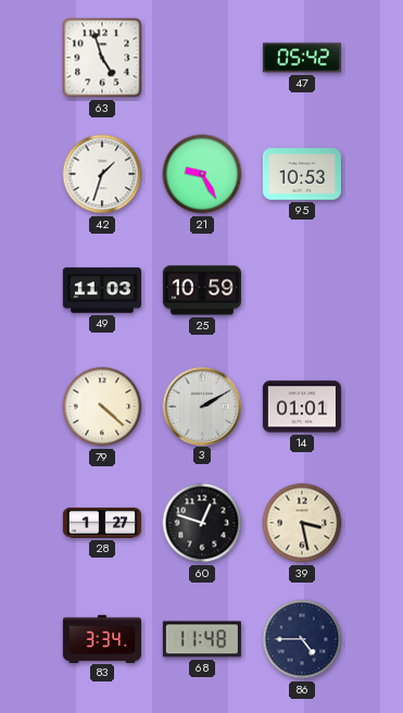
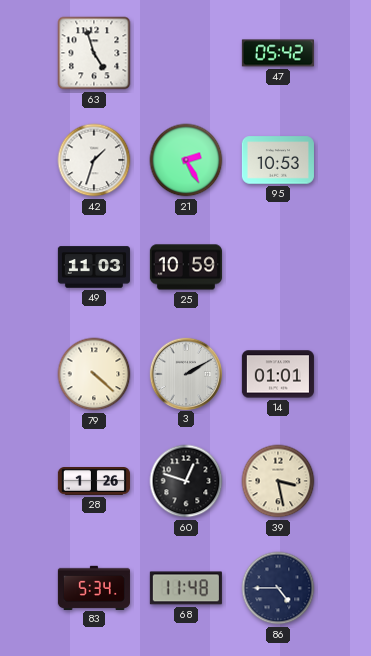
21: 9:25 -> 2:25
28: 1:27 -> 1:26
83: 3:34 -> 5:34
